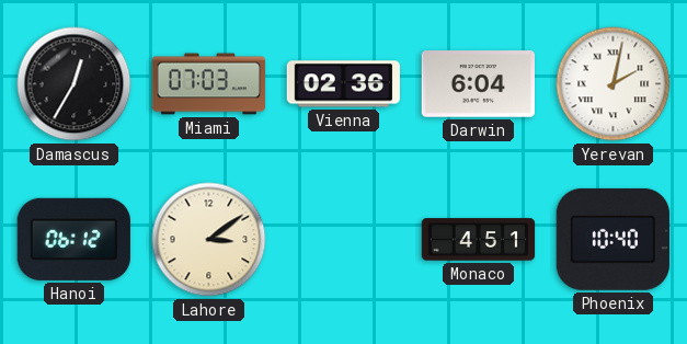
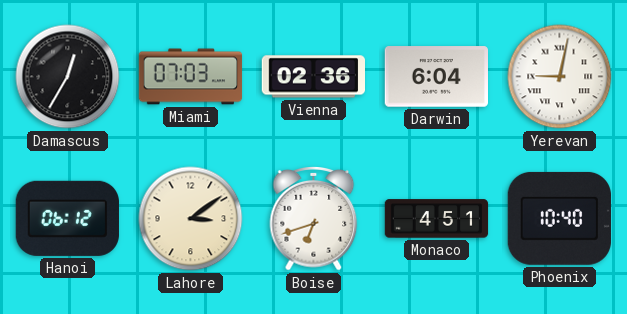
Yerevan: 2:02 -> 9:02
Boise: none -> 6:42
